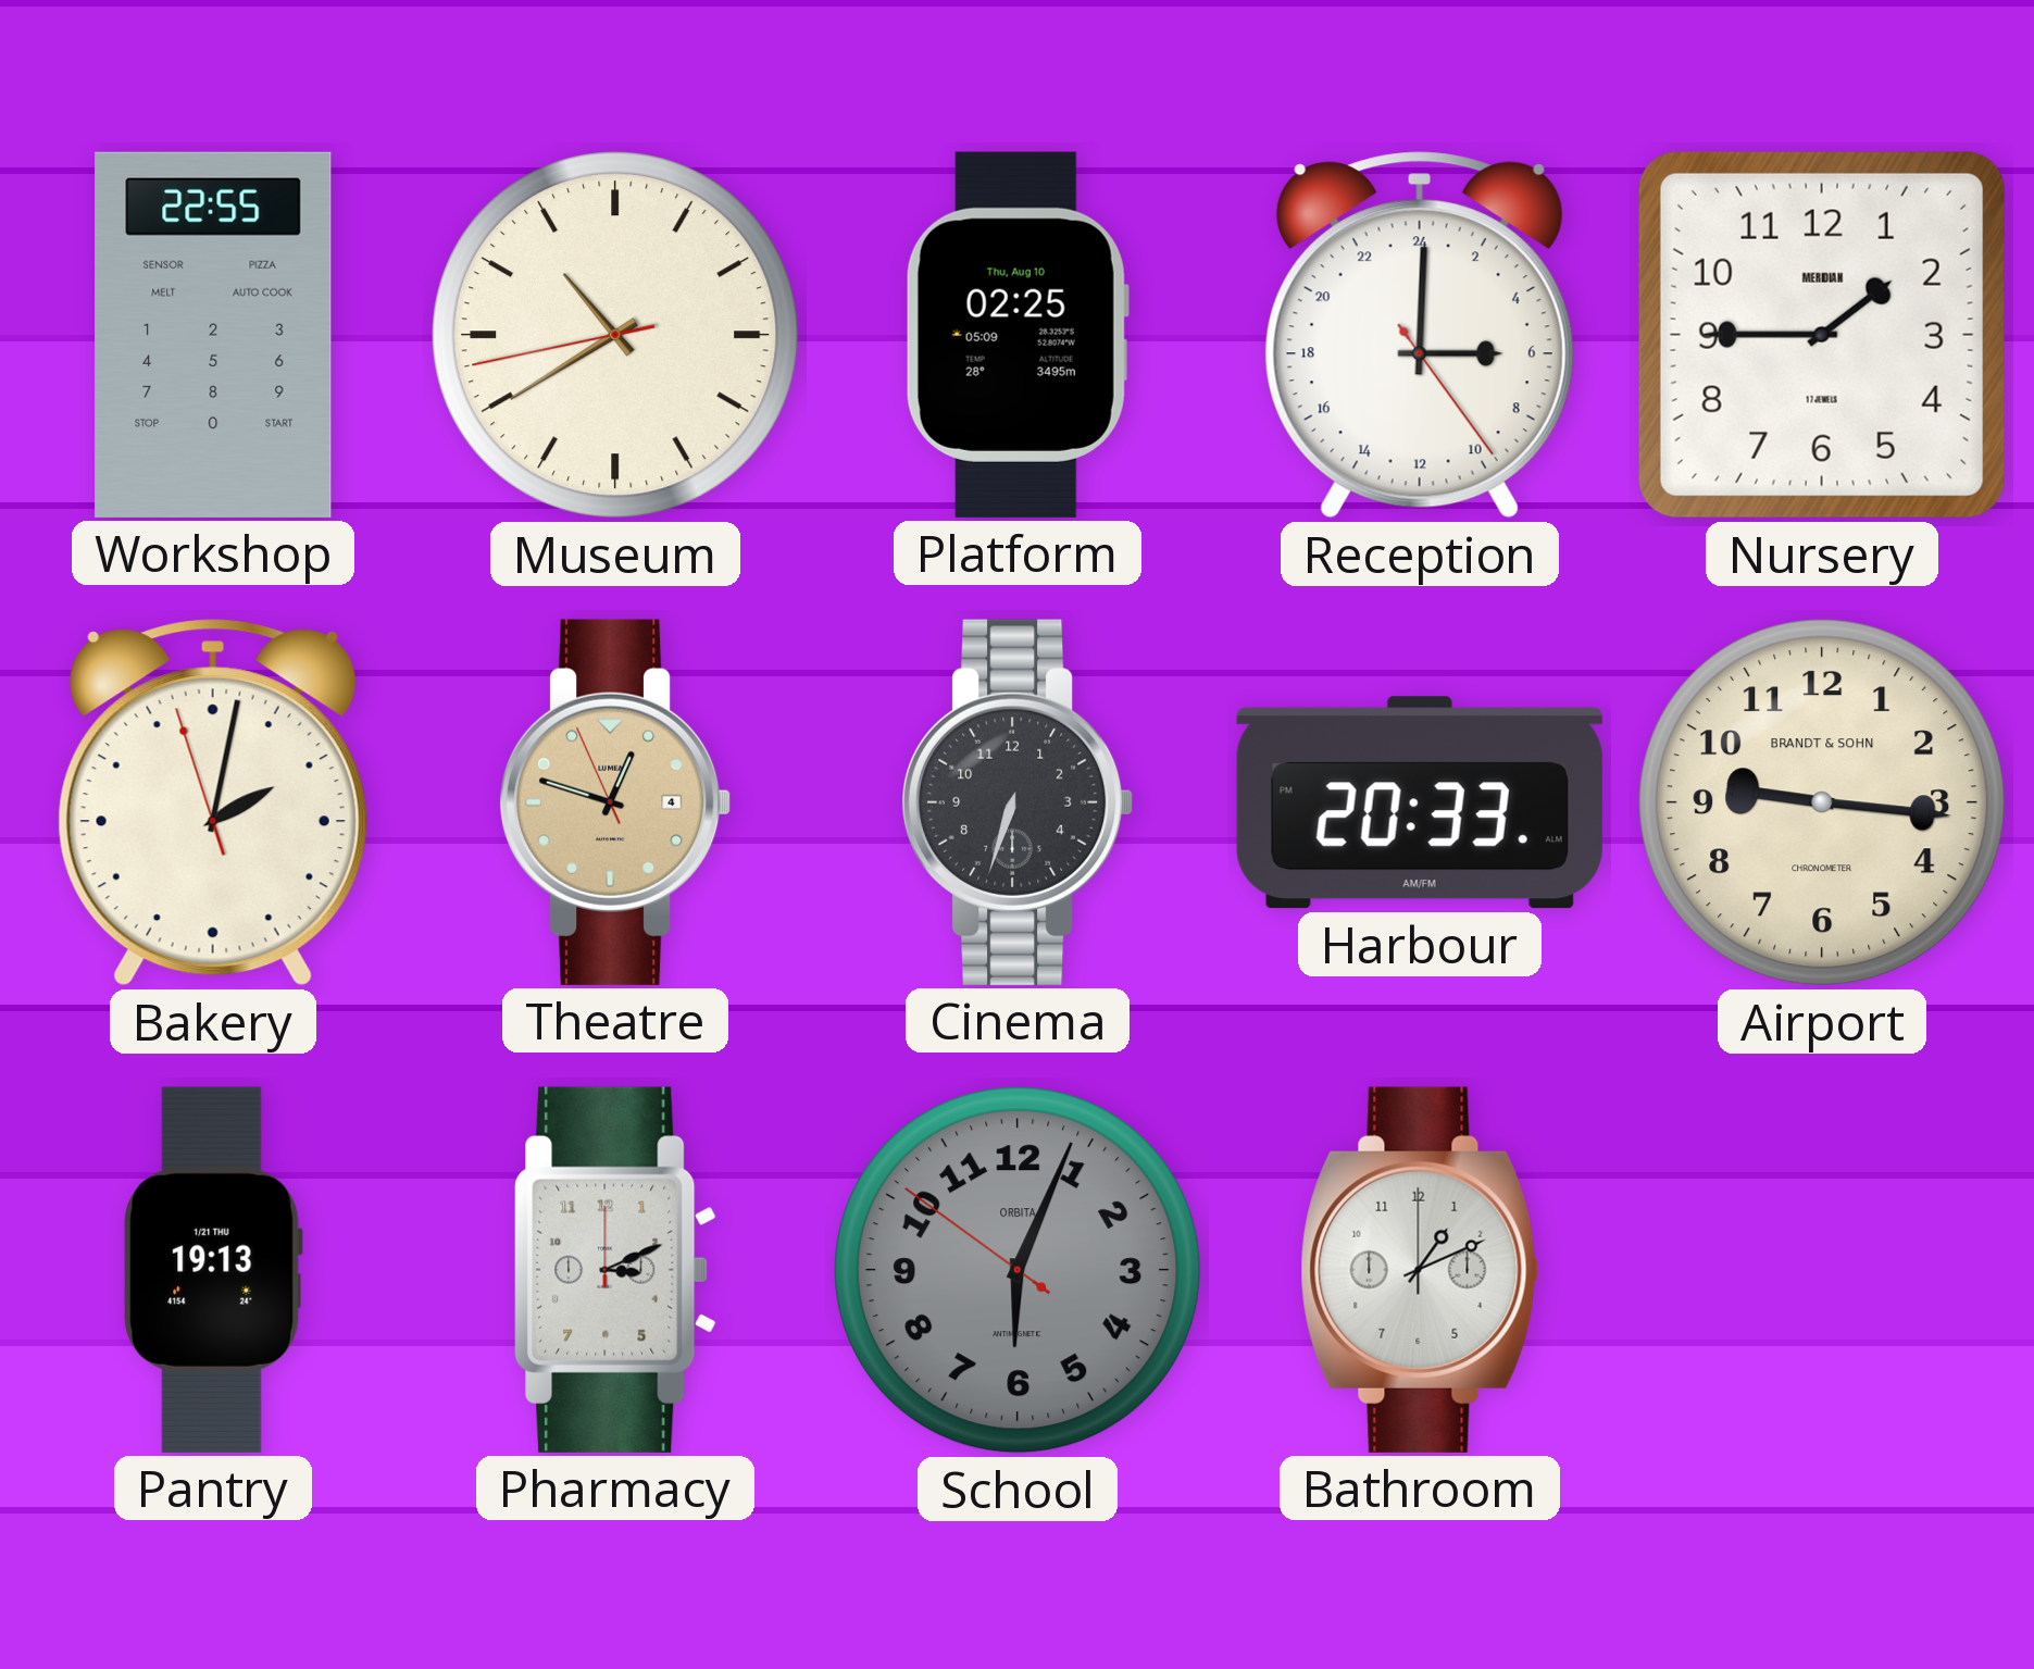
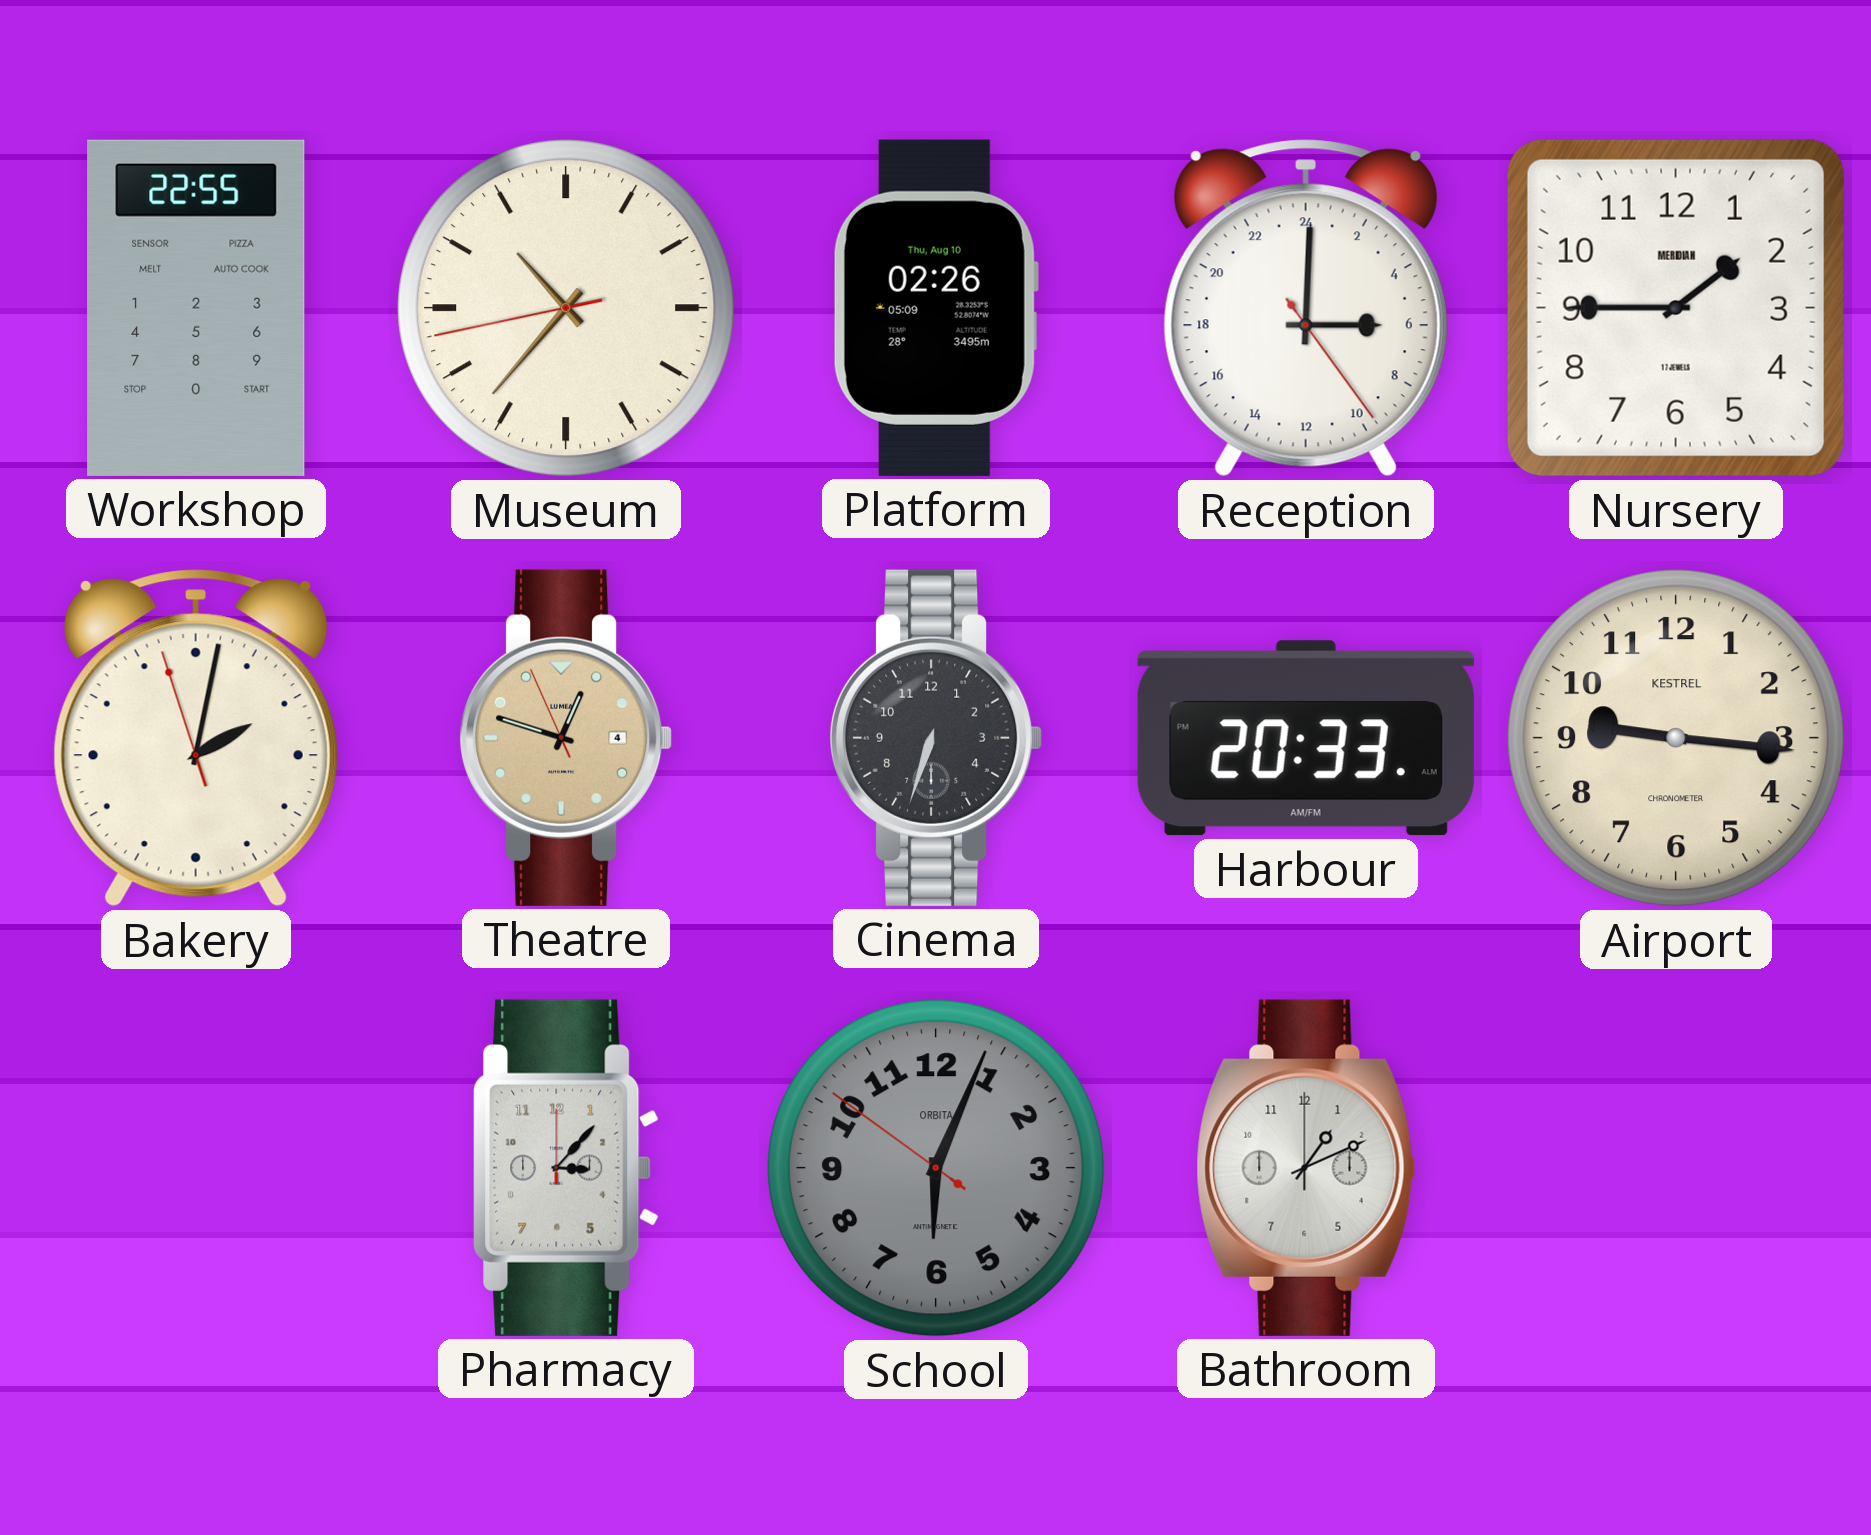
Museum: 10:39 -> 10:36
Platform: 02:25 -> 02:26
Airport brand: BRANDT & SOHN -> KESTREL
Pantry: 19:13 -> none
Pharmacy: 3:11 -> 3:07
